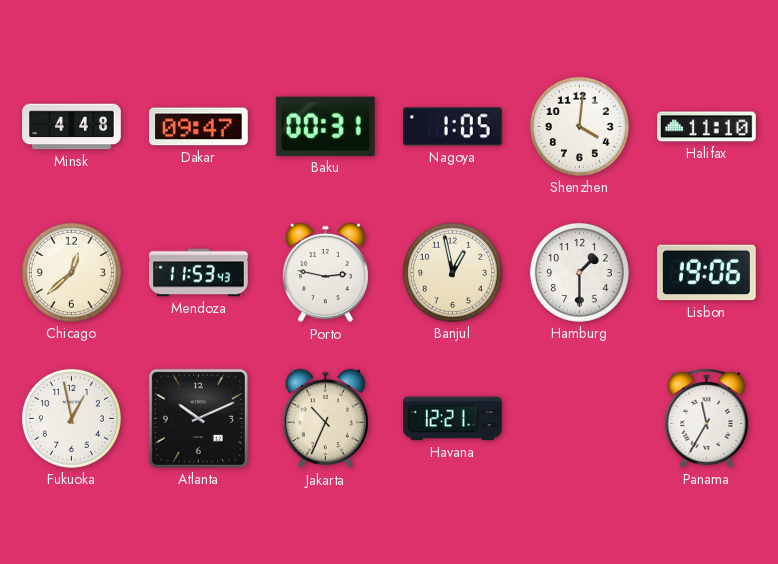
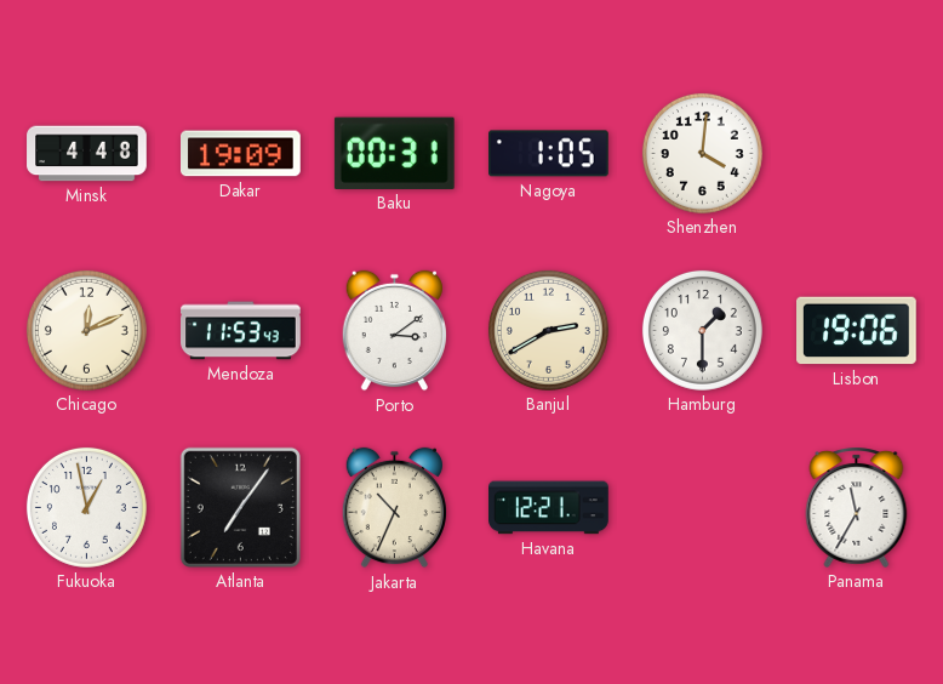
Dakar: 09:47 -> 19:09
Halifax: 11:10 -> none
Chicago: 12:38 -> 12:11
Porto: 2:47 -> 3:09
Banjul: 12:58 -> 2:40
Atlanta: 10:11 -> 7:06
